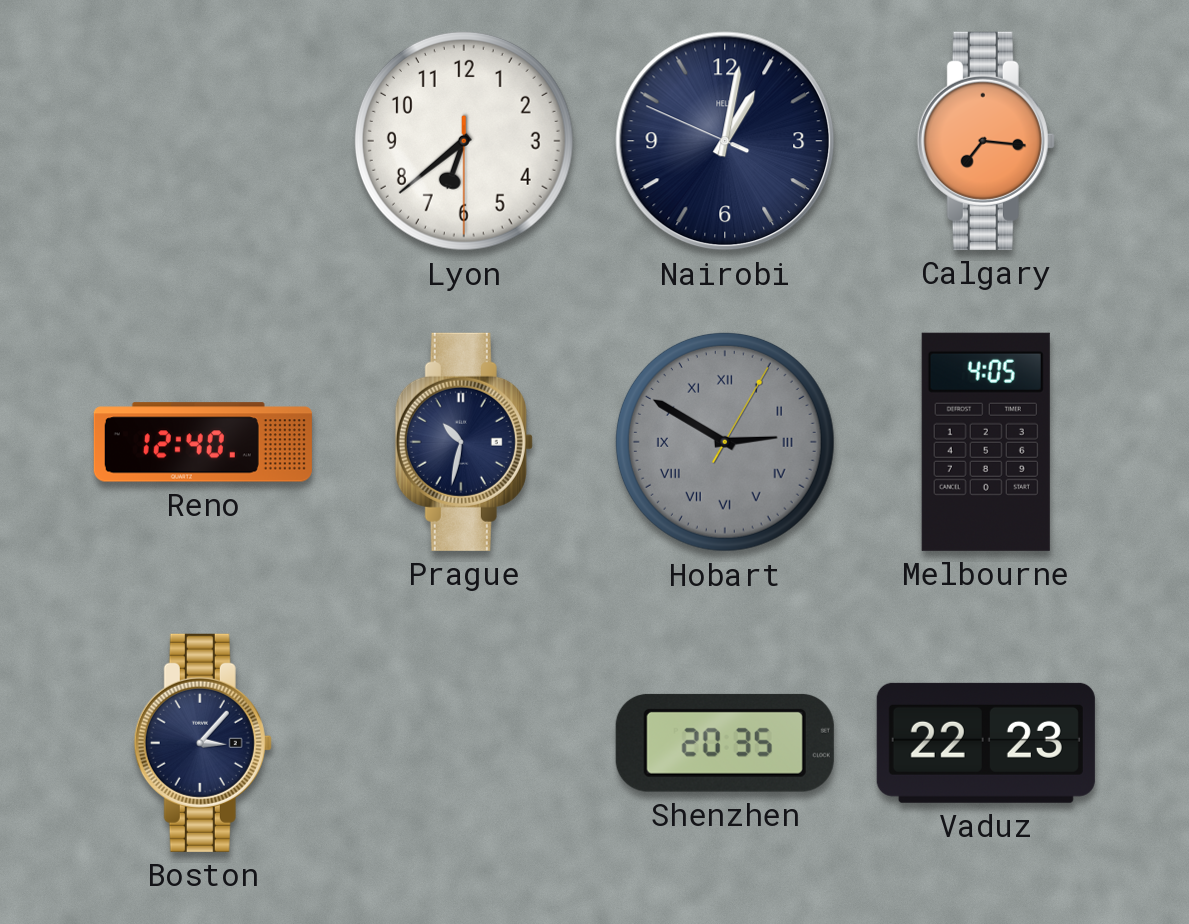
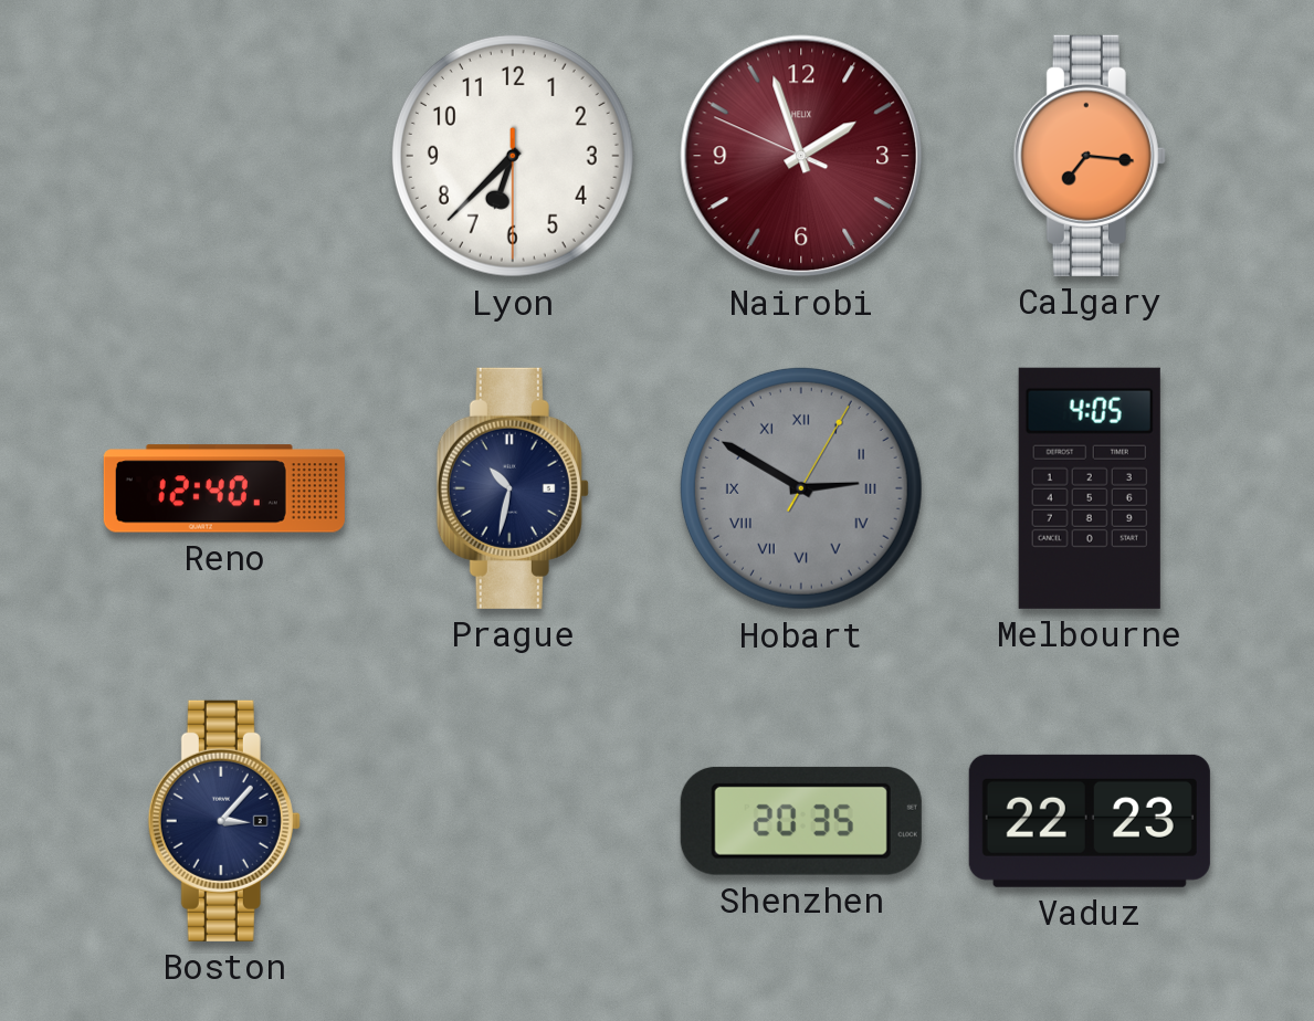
Lyon: 6:38 -> 6:37
Nairobi: 1:01 -> 1:56
Nairobi dial: navy -> burgundy
